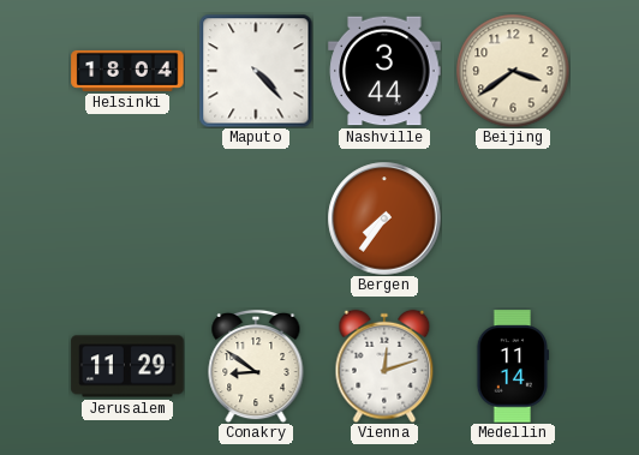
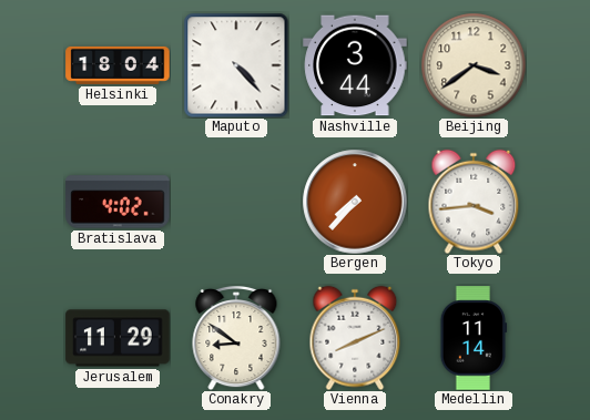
Bratislava: none -> 4:02
Bergen: 7:36 -> 7:37
Tokyo: none -> 3:44
Vienna: 12:12 -> 8:11
